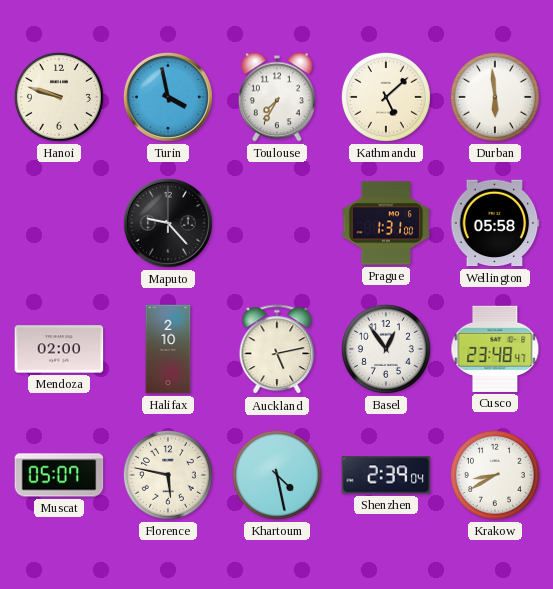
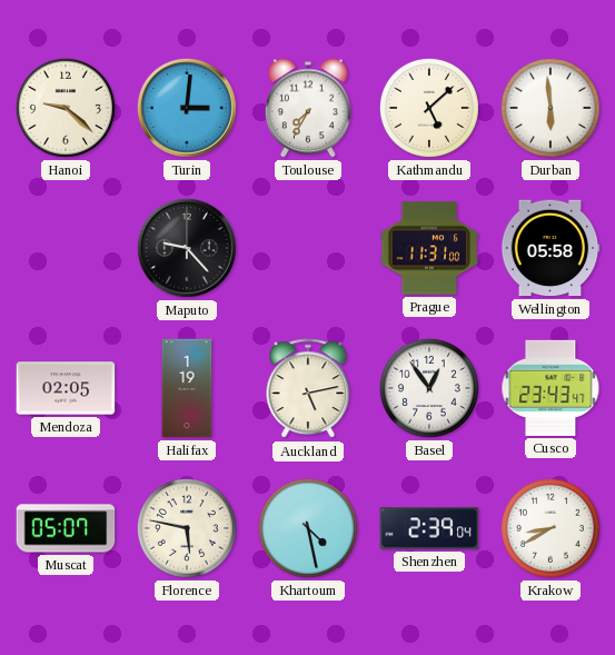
Hanoi: 9:48 -> 9:22
Turin: 3:58 -> 3:01
Prague: 1:31 -> 11:31
Mendoza: 02:00 -> 02:05
Halifax: 2:10 -> 1:19
Cusco: 23:48 -> 23:43
